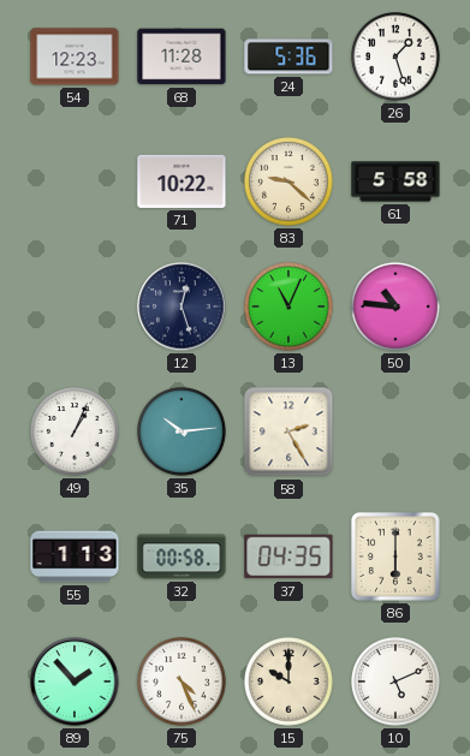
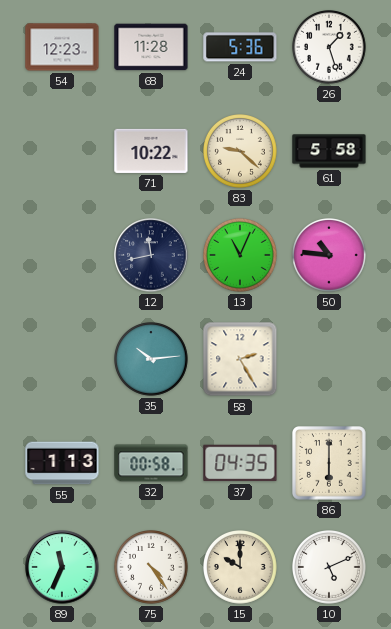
12: 12:27 -> 11:43
49: 1:04 -> none
89: 1:53 -> 11:34
75: 4:26 -> 4:24
